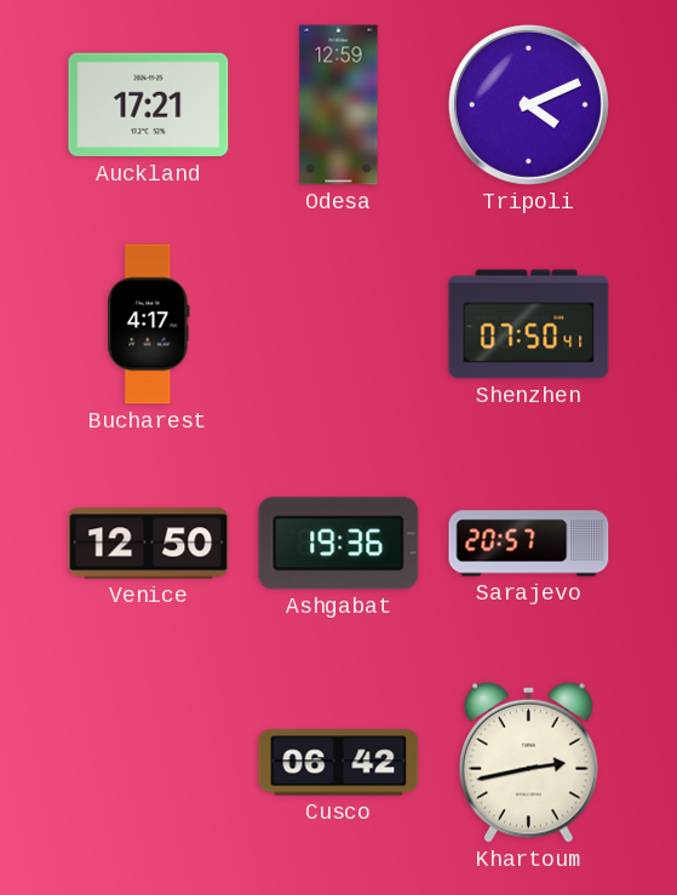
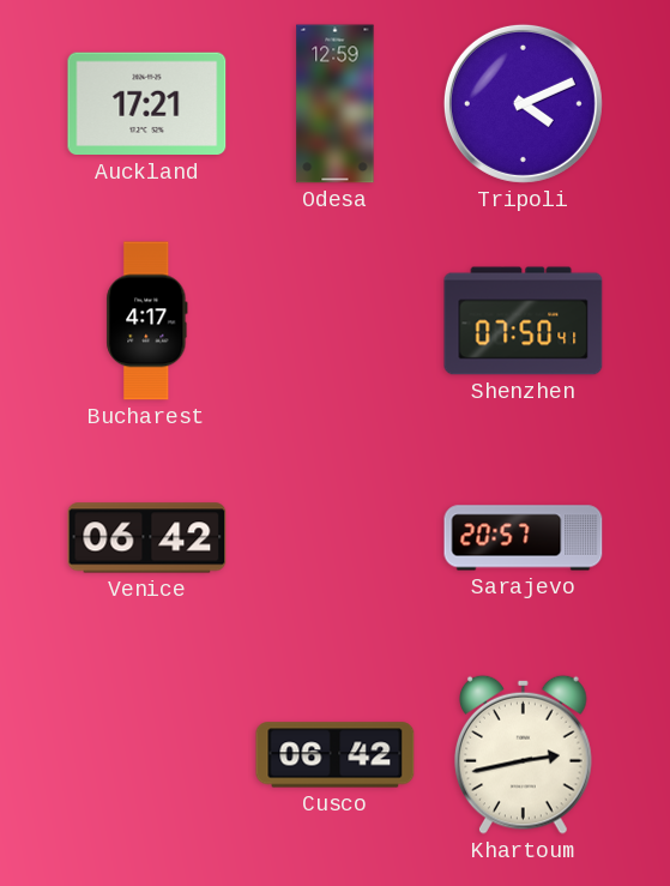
Venice: 12:50 -> 06:42
Ashgabat: 19:36 -> none
